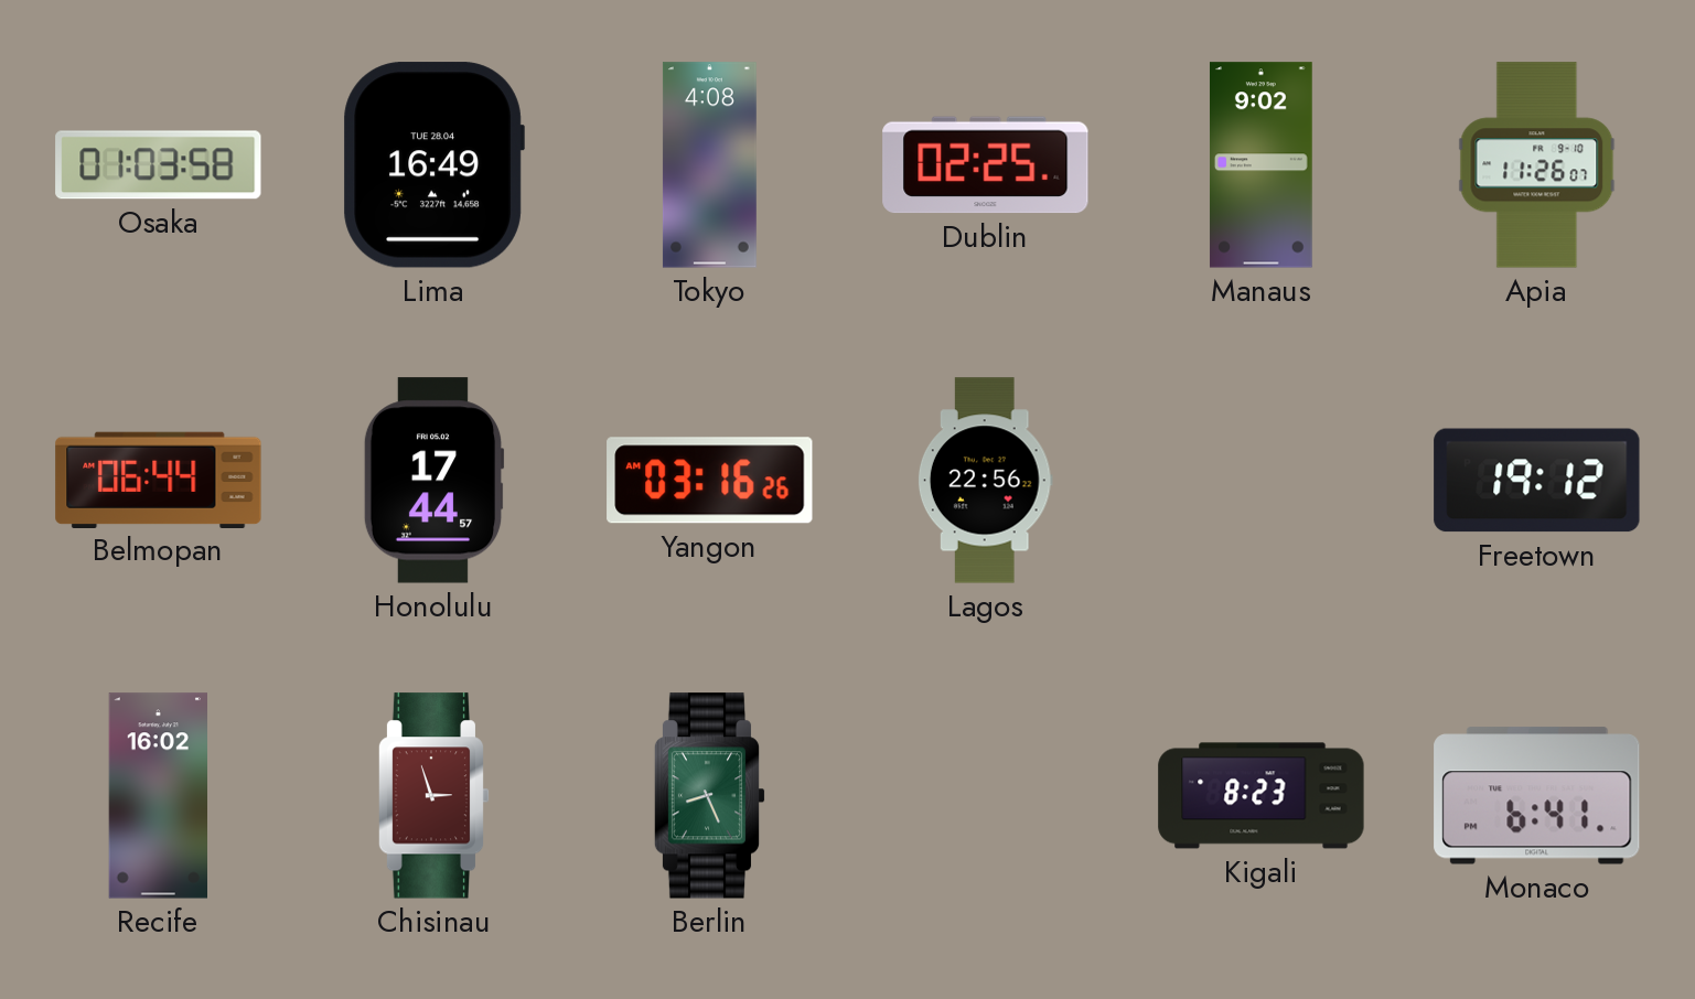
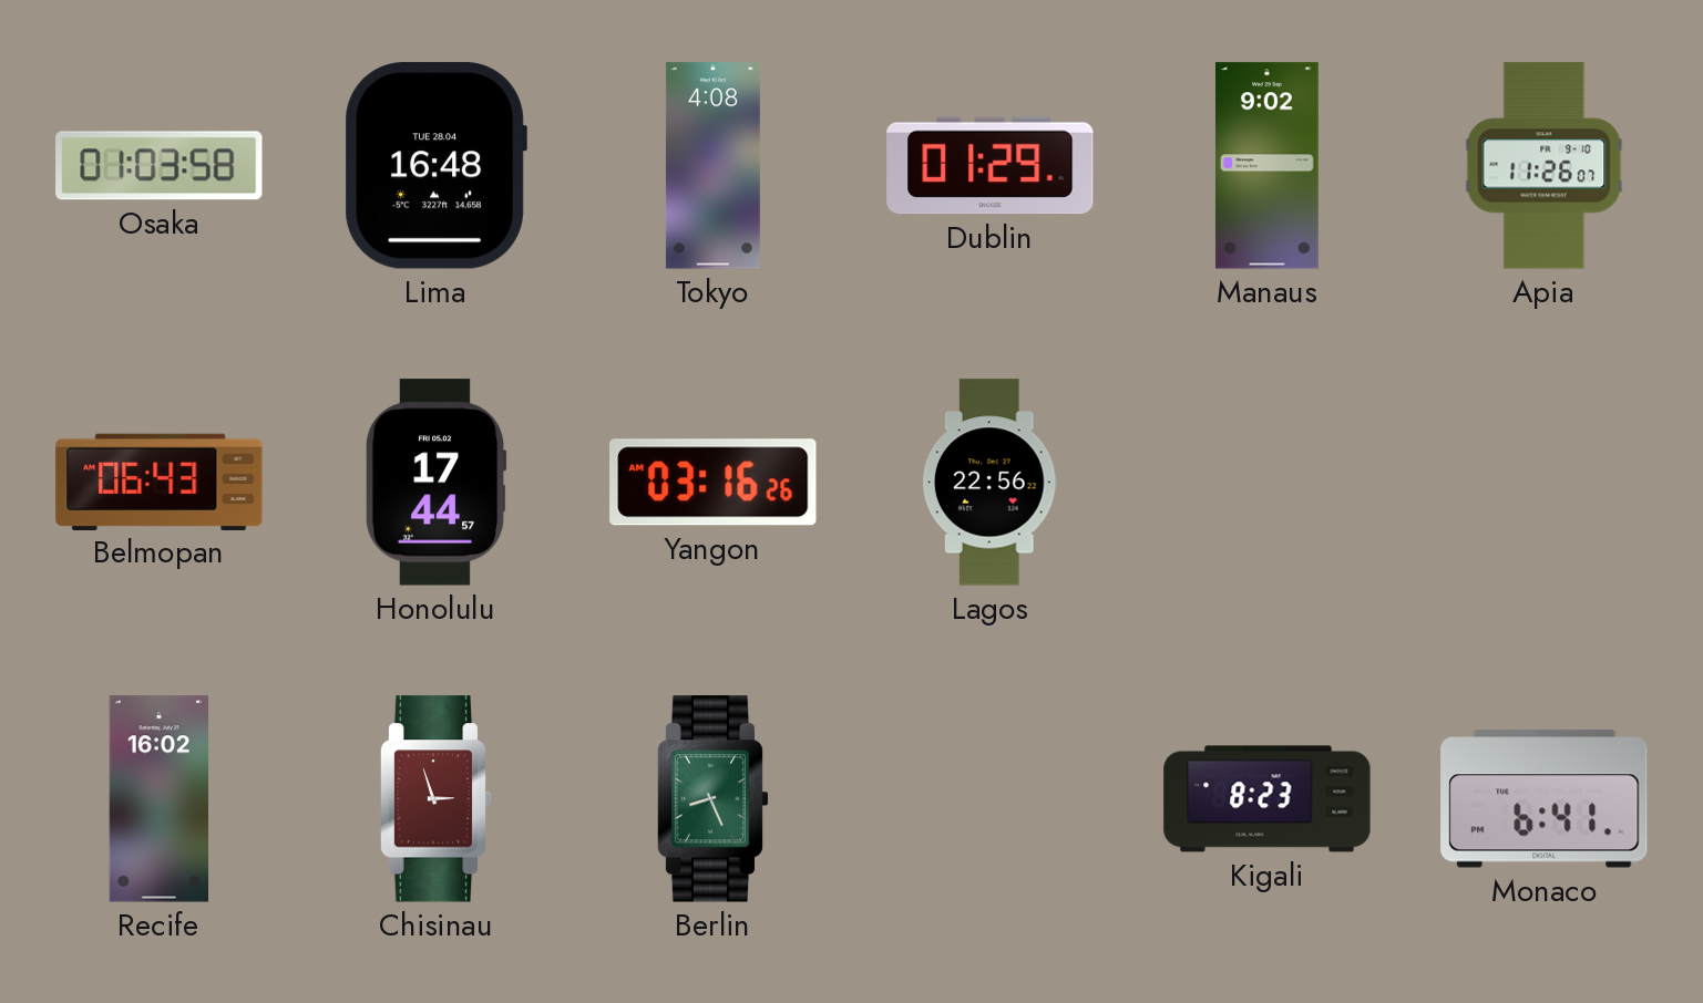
Lima: 16:49 -> 16:48
Dublin: 02:25 -> 01:29
Belmopan: 06:44 -> 06:43
Freetown: 19:12 -> none
